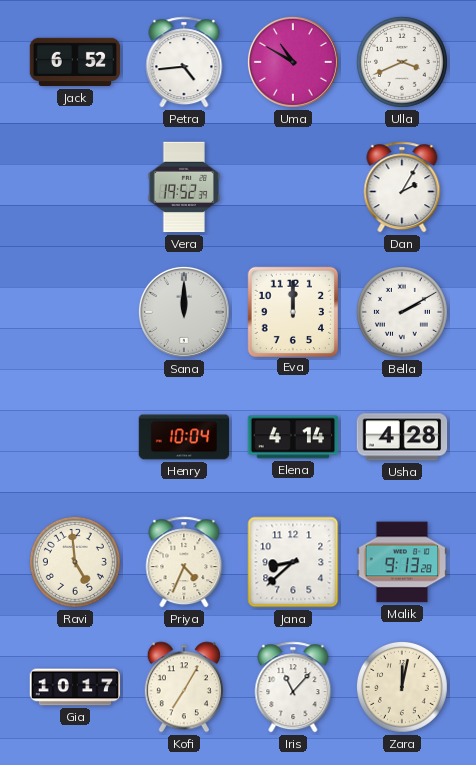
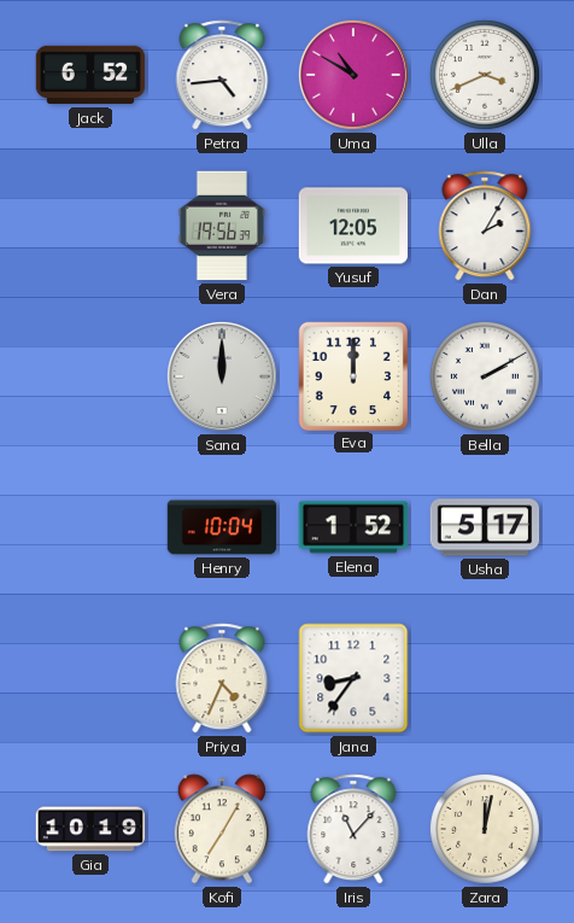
Vera: 19:52 -> 19:56
Yusuf: none -> 12:05
Elena: 4:14 -> 1:52
Usha: 4:28 -> 5:17
Ravi: 4:59 -> none
Jana: 8:38 -> 8:36
Malik: 9:13 -> none
Gia: 10:17 -> 10:19
